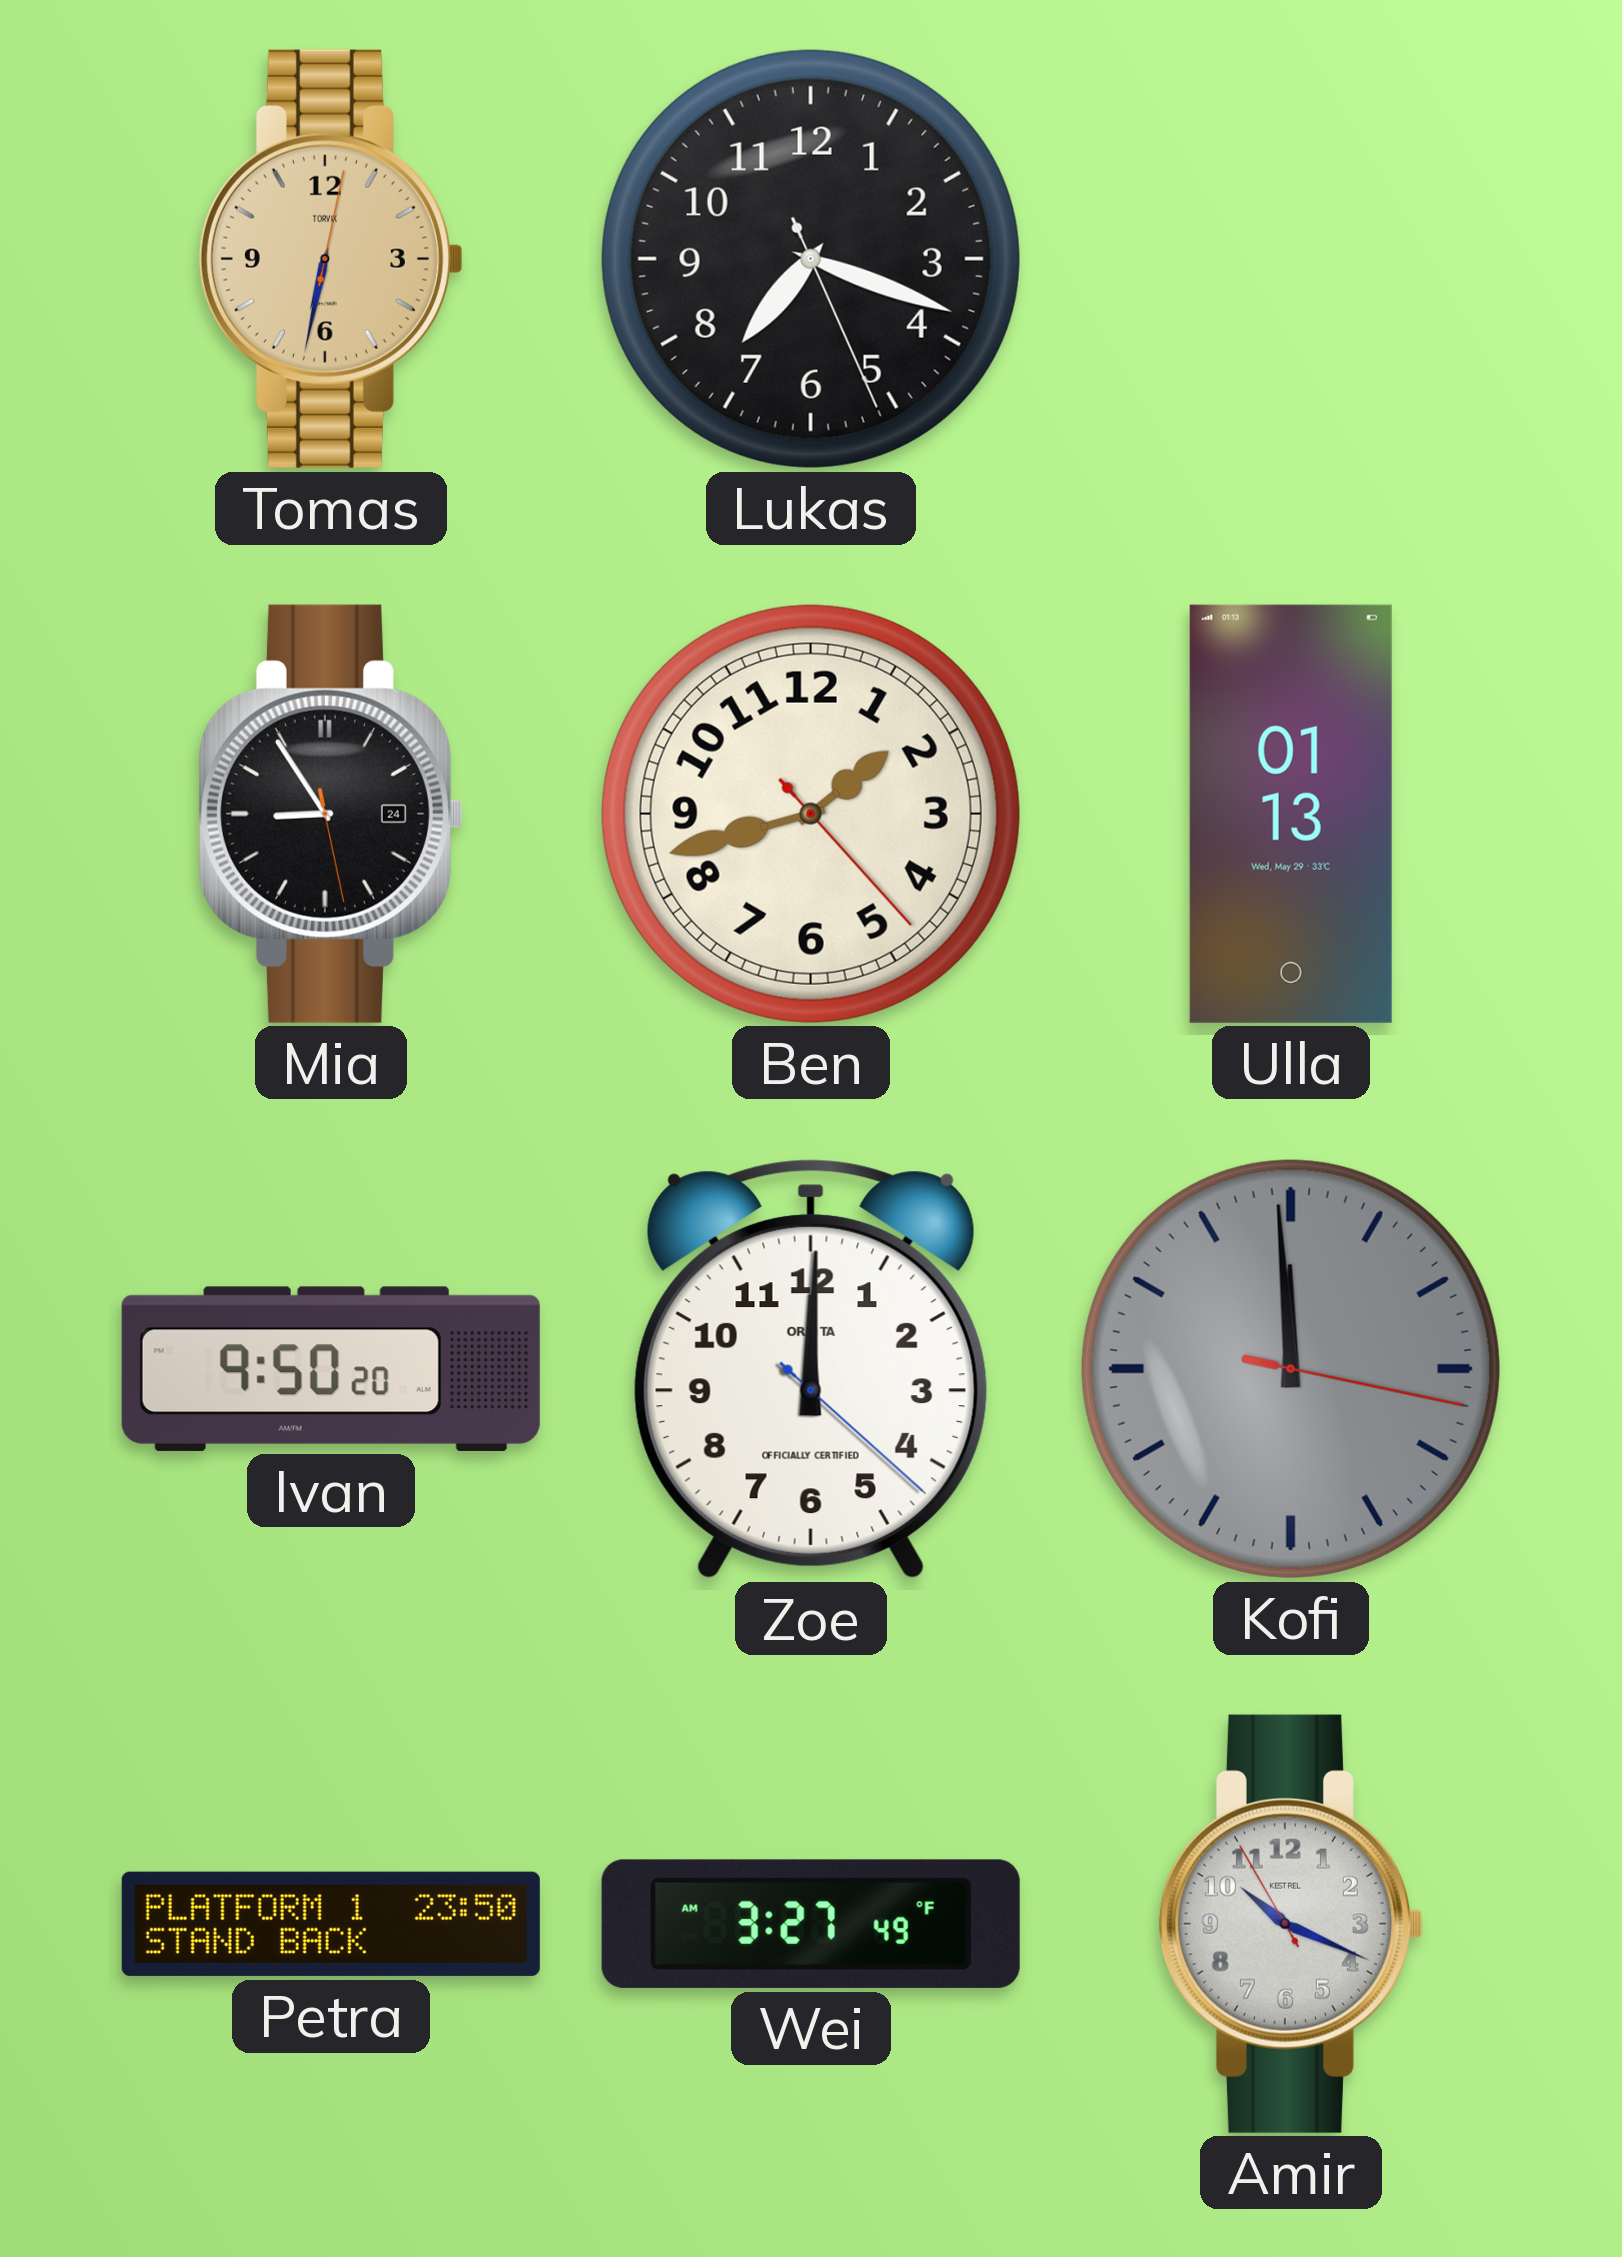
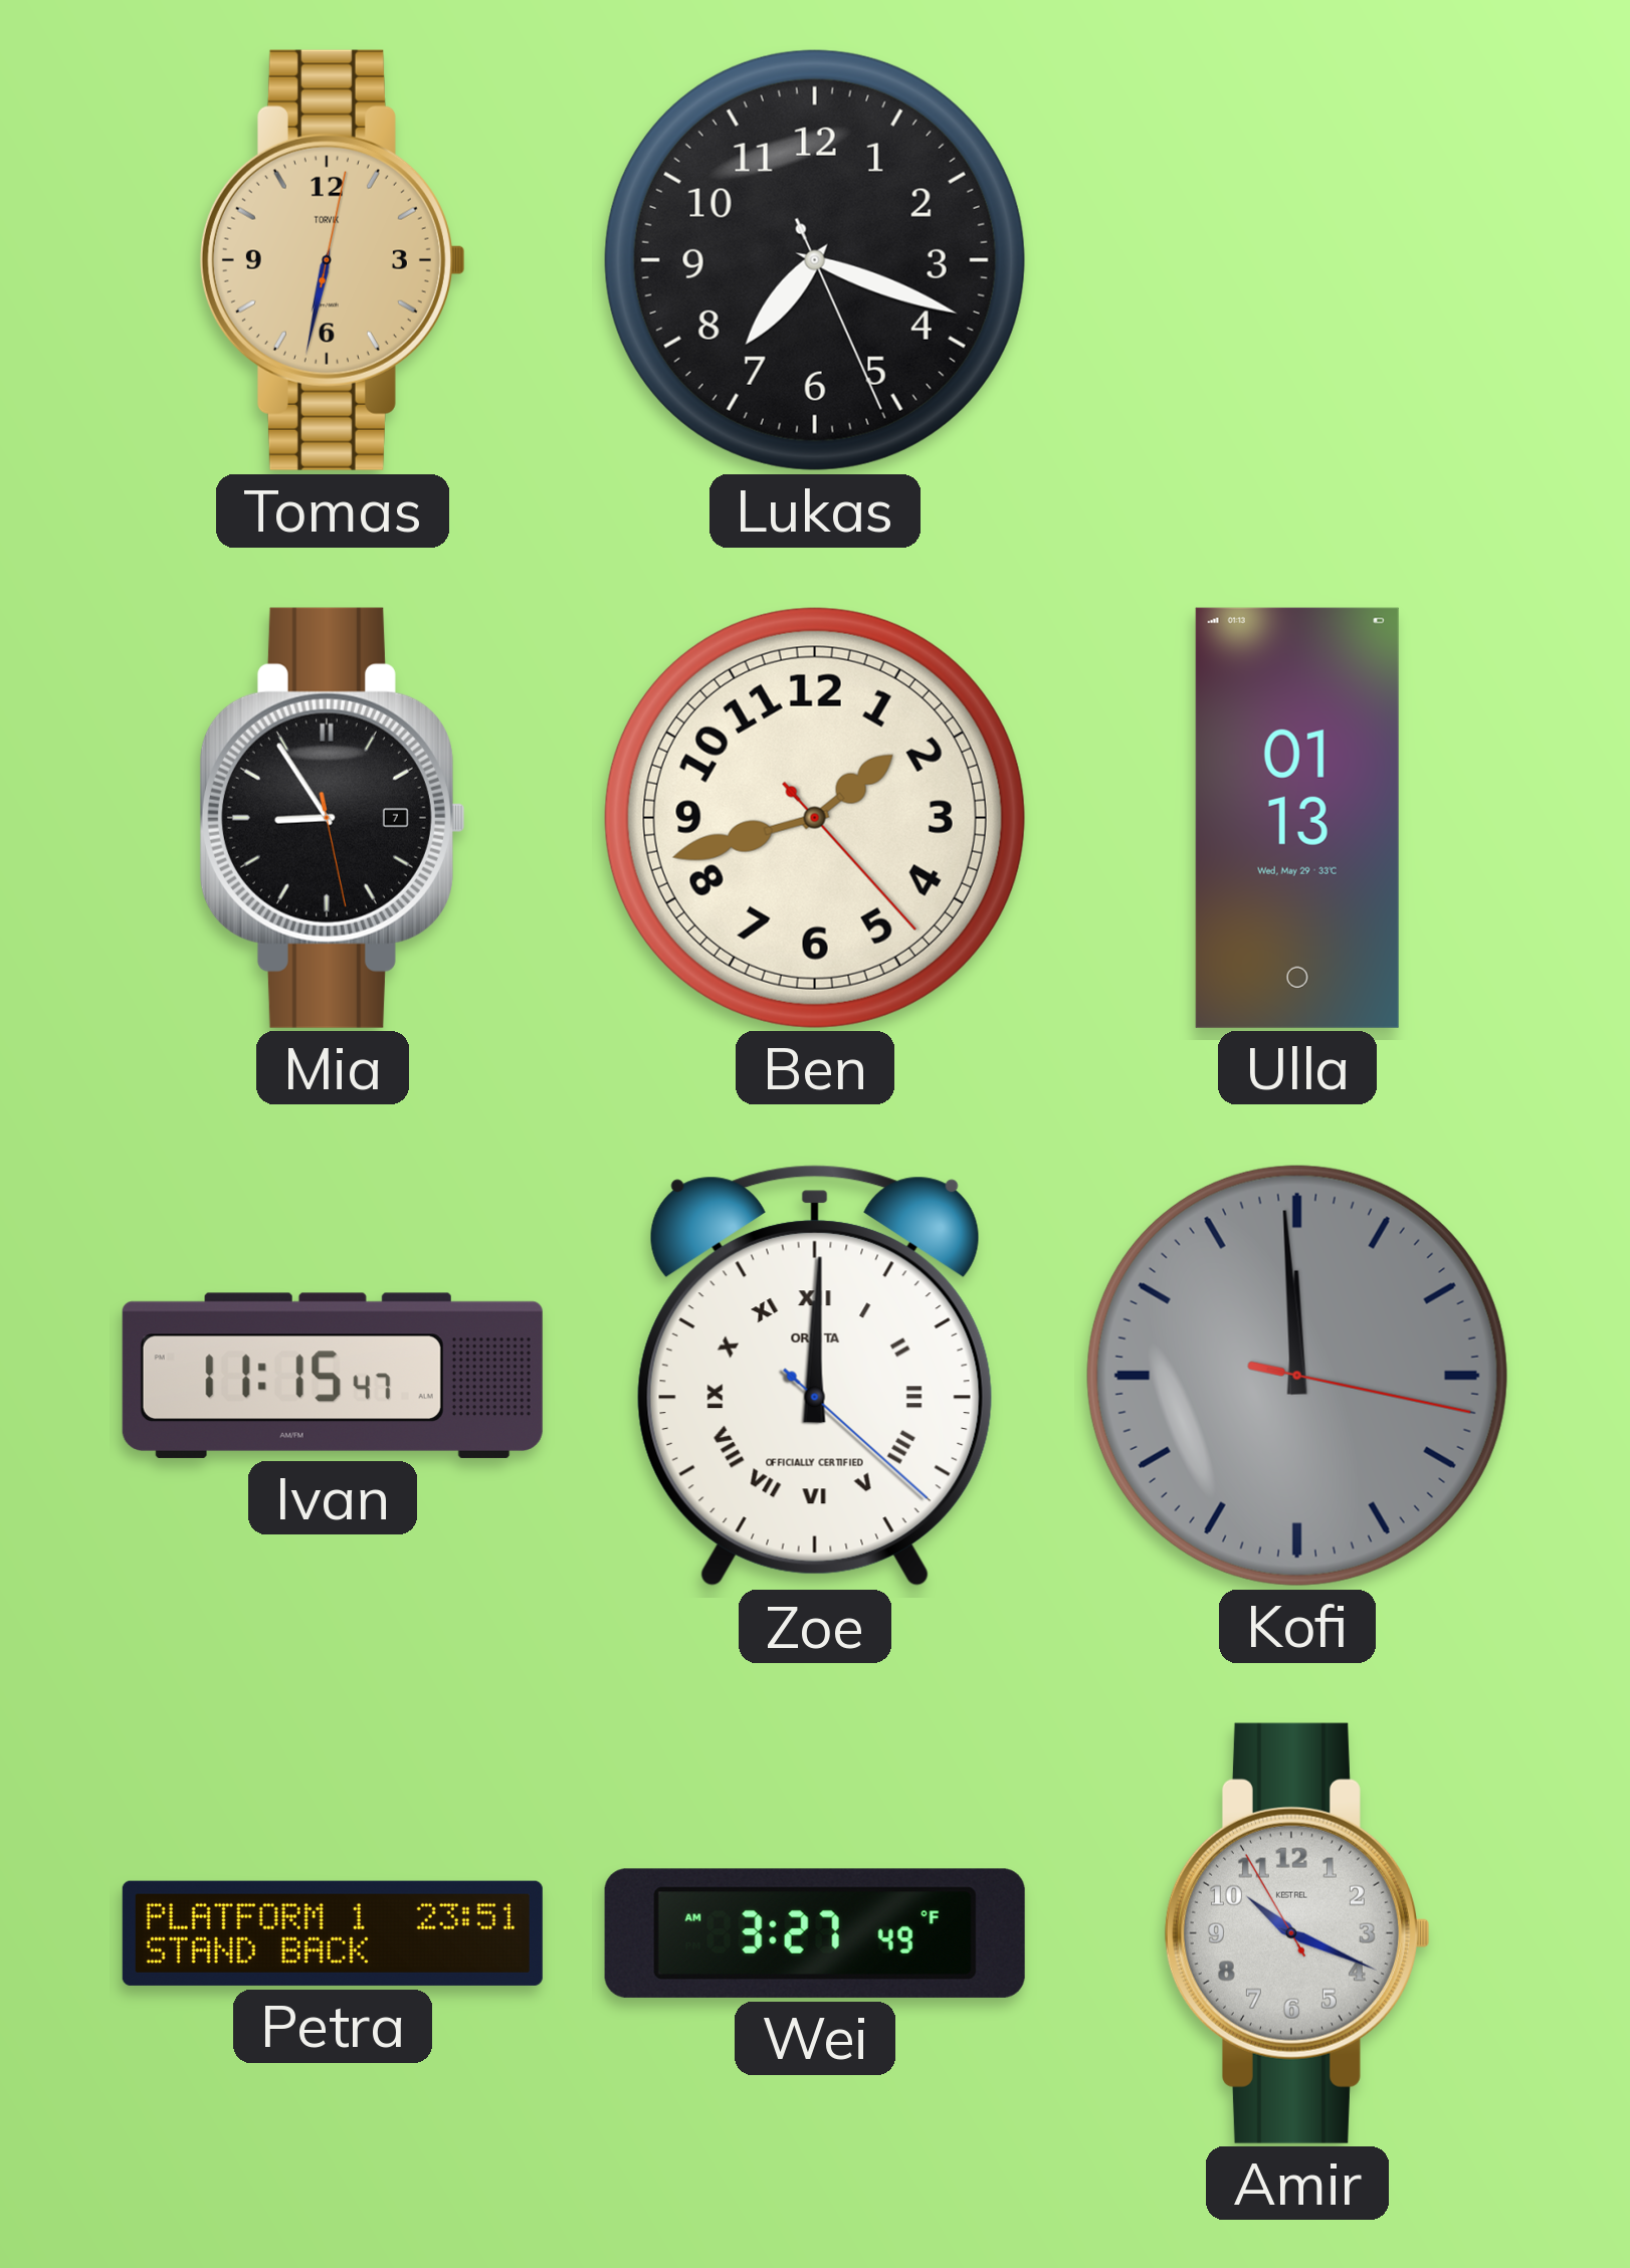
Mia date: 24 -> 7
Ivan: 9:50 -> 11:15
Zoe numerals: Arabic -> Roman
Petra: 23:50 -> 23:51
